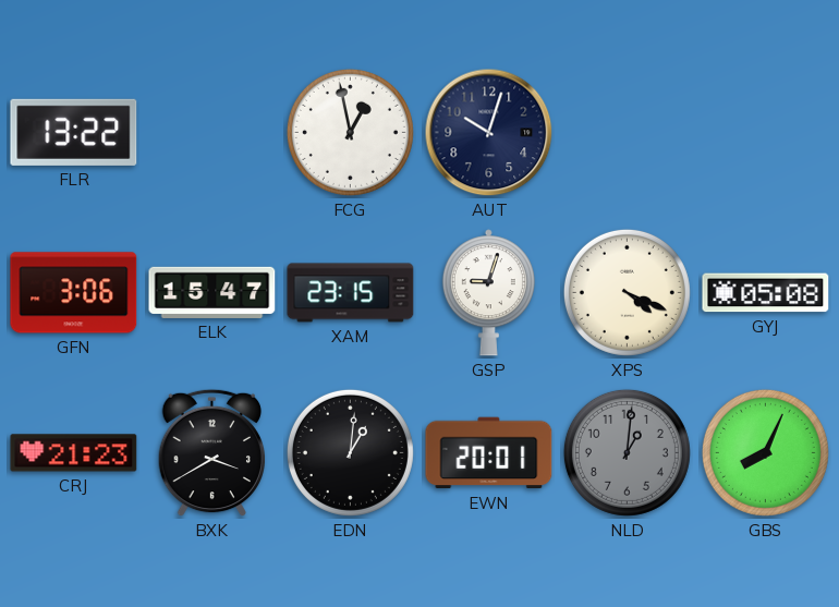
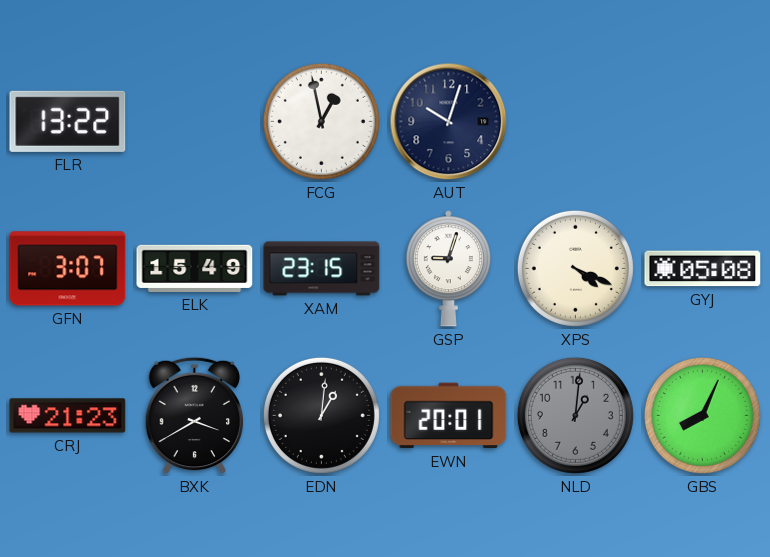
GFN: 3:06 -> 3:07
ELK: 15:47 -> 15:49
